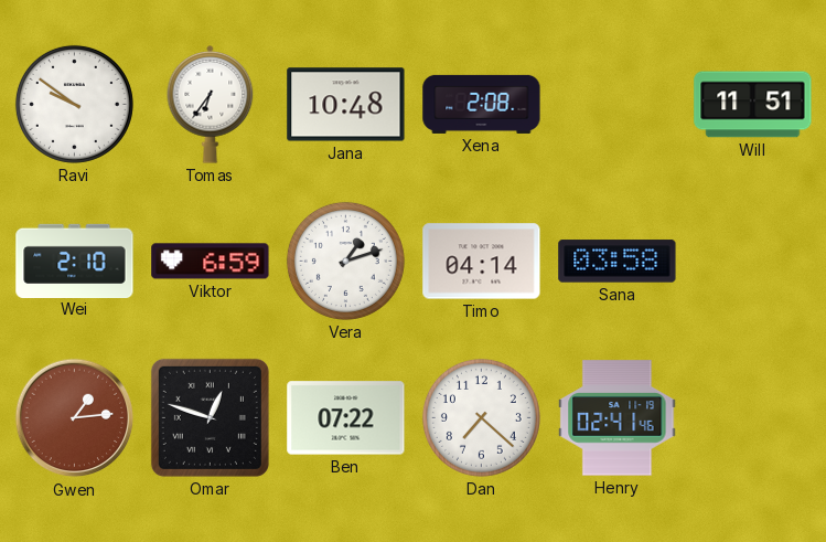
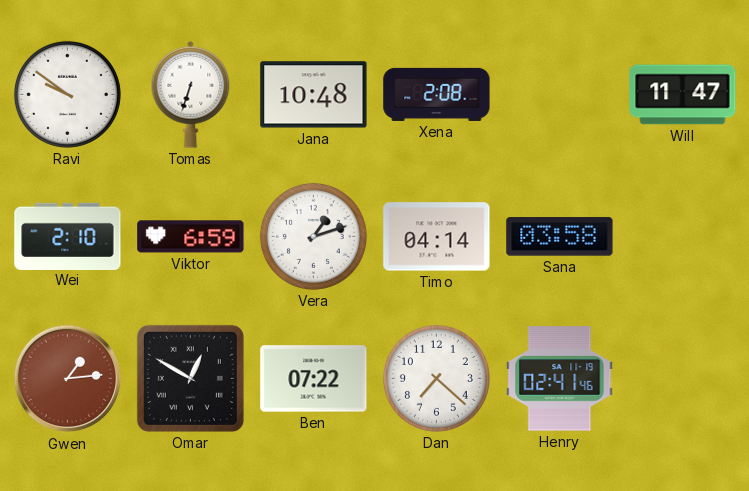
Tomas: 6:36 -> 6:33
Will: 11:51 -> 11:47
Omar: 12:48 -> 12:50
